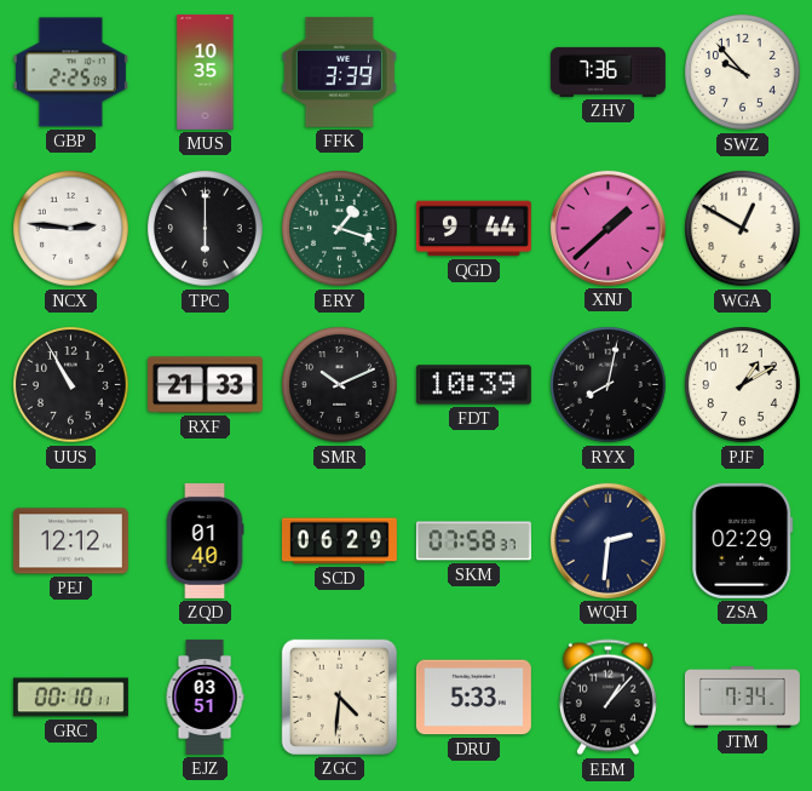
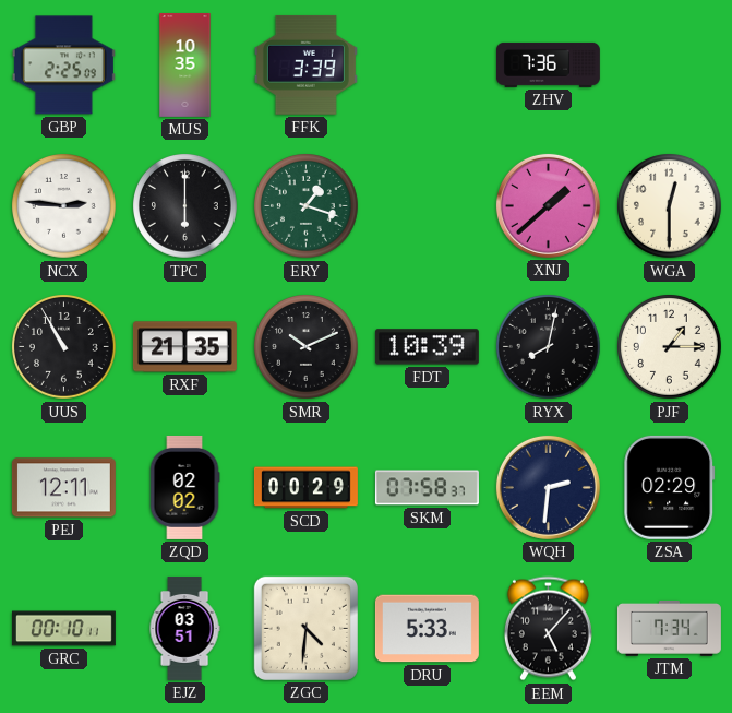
SWZ: 9:53 -> none
QGD: 9:44 -> none
WGA: 12:50 -> 12:30
RXF: 21:33 -> 21:35
PJF: 1:10 -> 1:15
PEJ: 12:12 -> 12:11
ZQD: 01:40 -> 02:02
SCD: 06:29 -> 00:29
EEM: 1:07 -> 5:07
